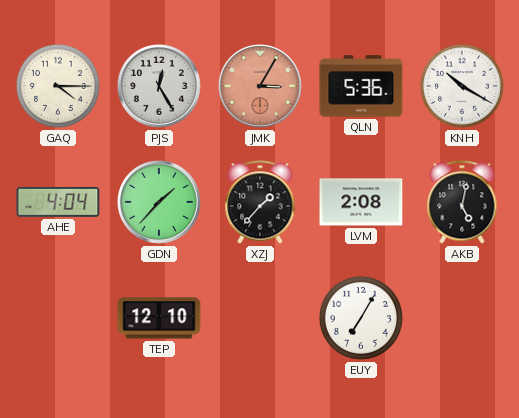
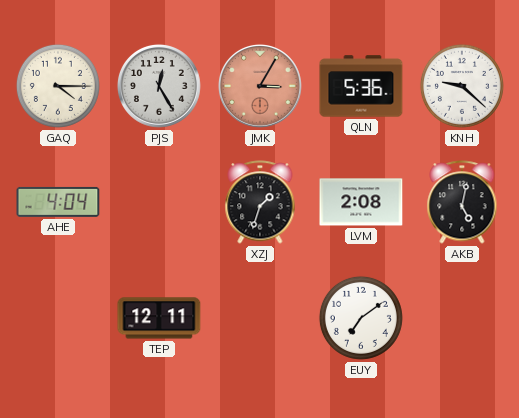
KNH: 10:20 -> 9:22
GDN: 1:37 -> none
XZJ: 1:37 -> 1:33
TEP: 12:10 -> 12:11
EUY: 7:05 -> 7:09
